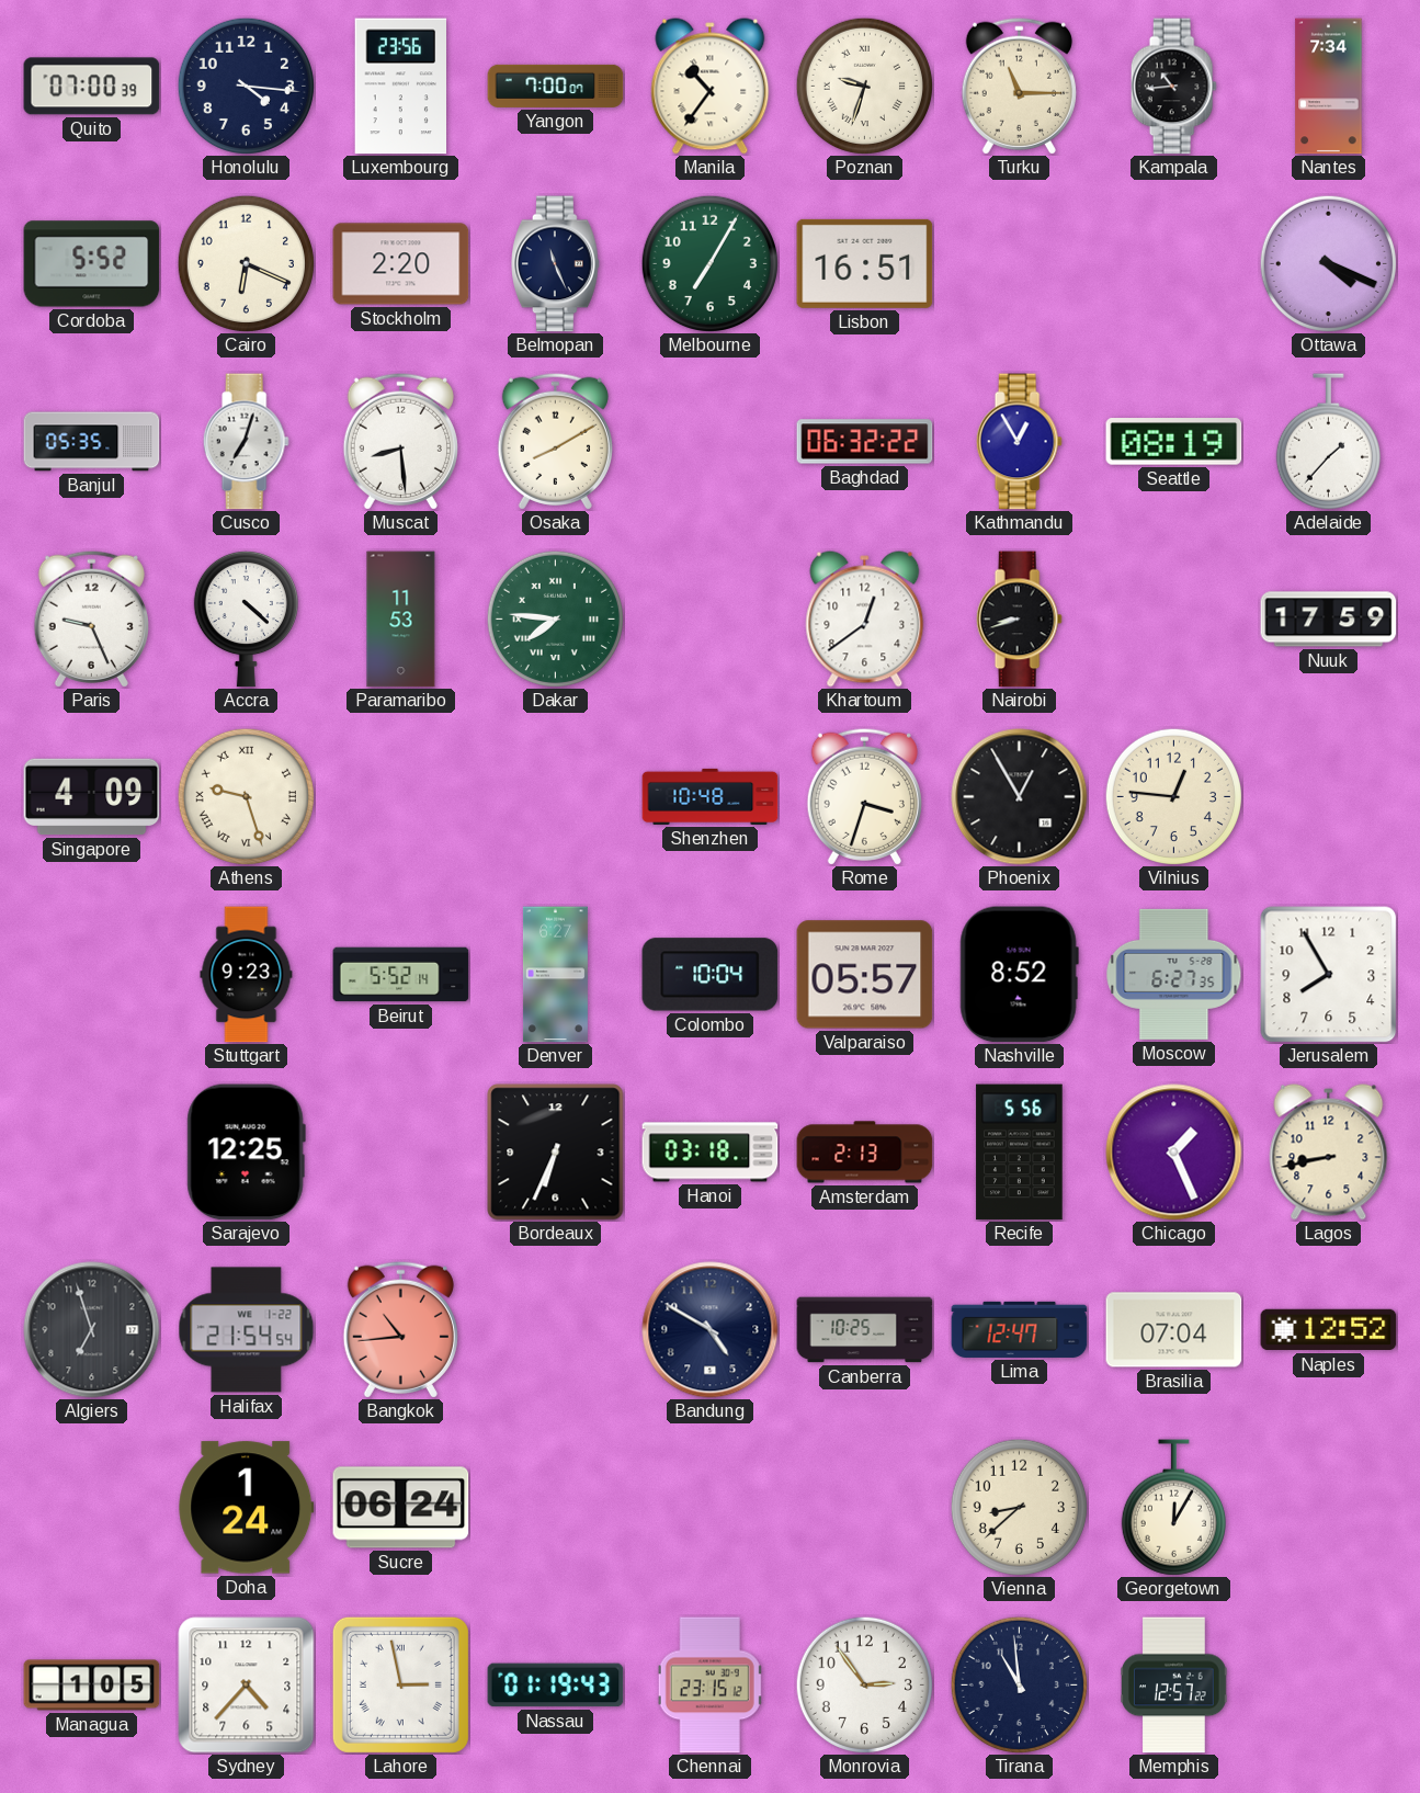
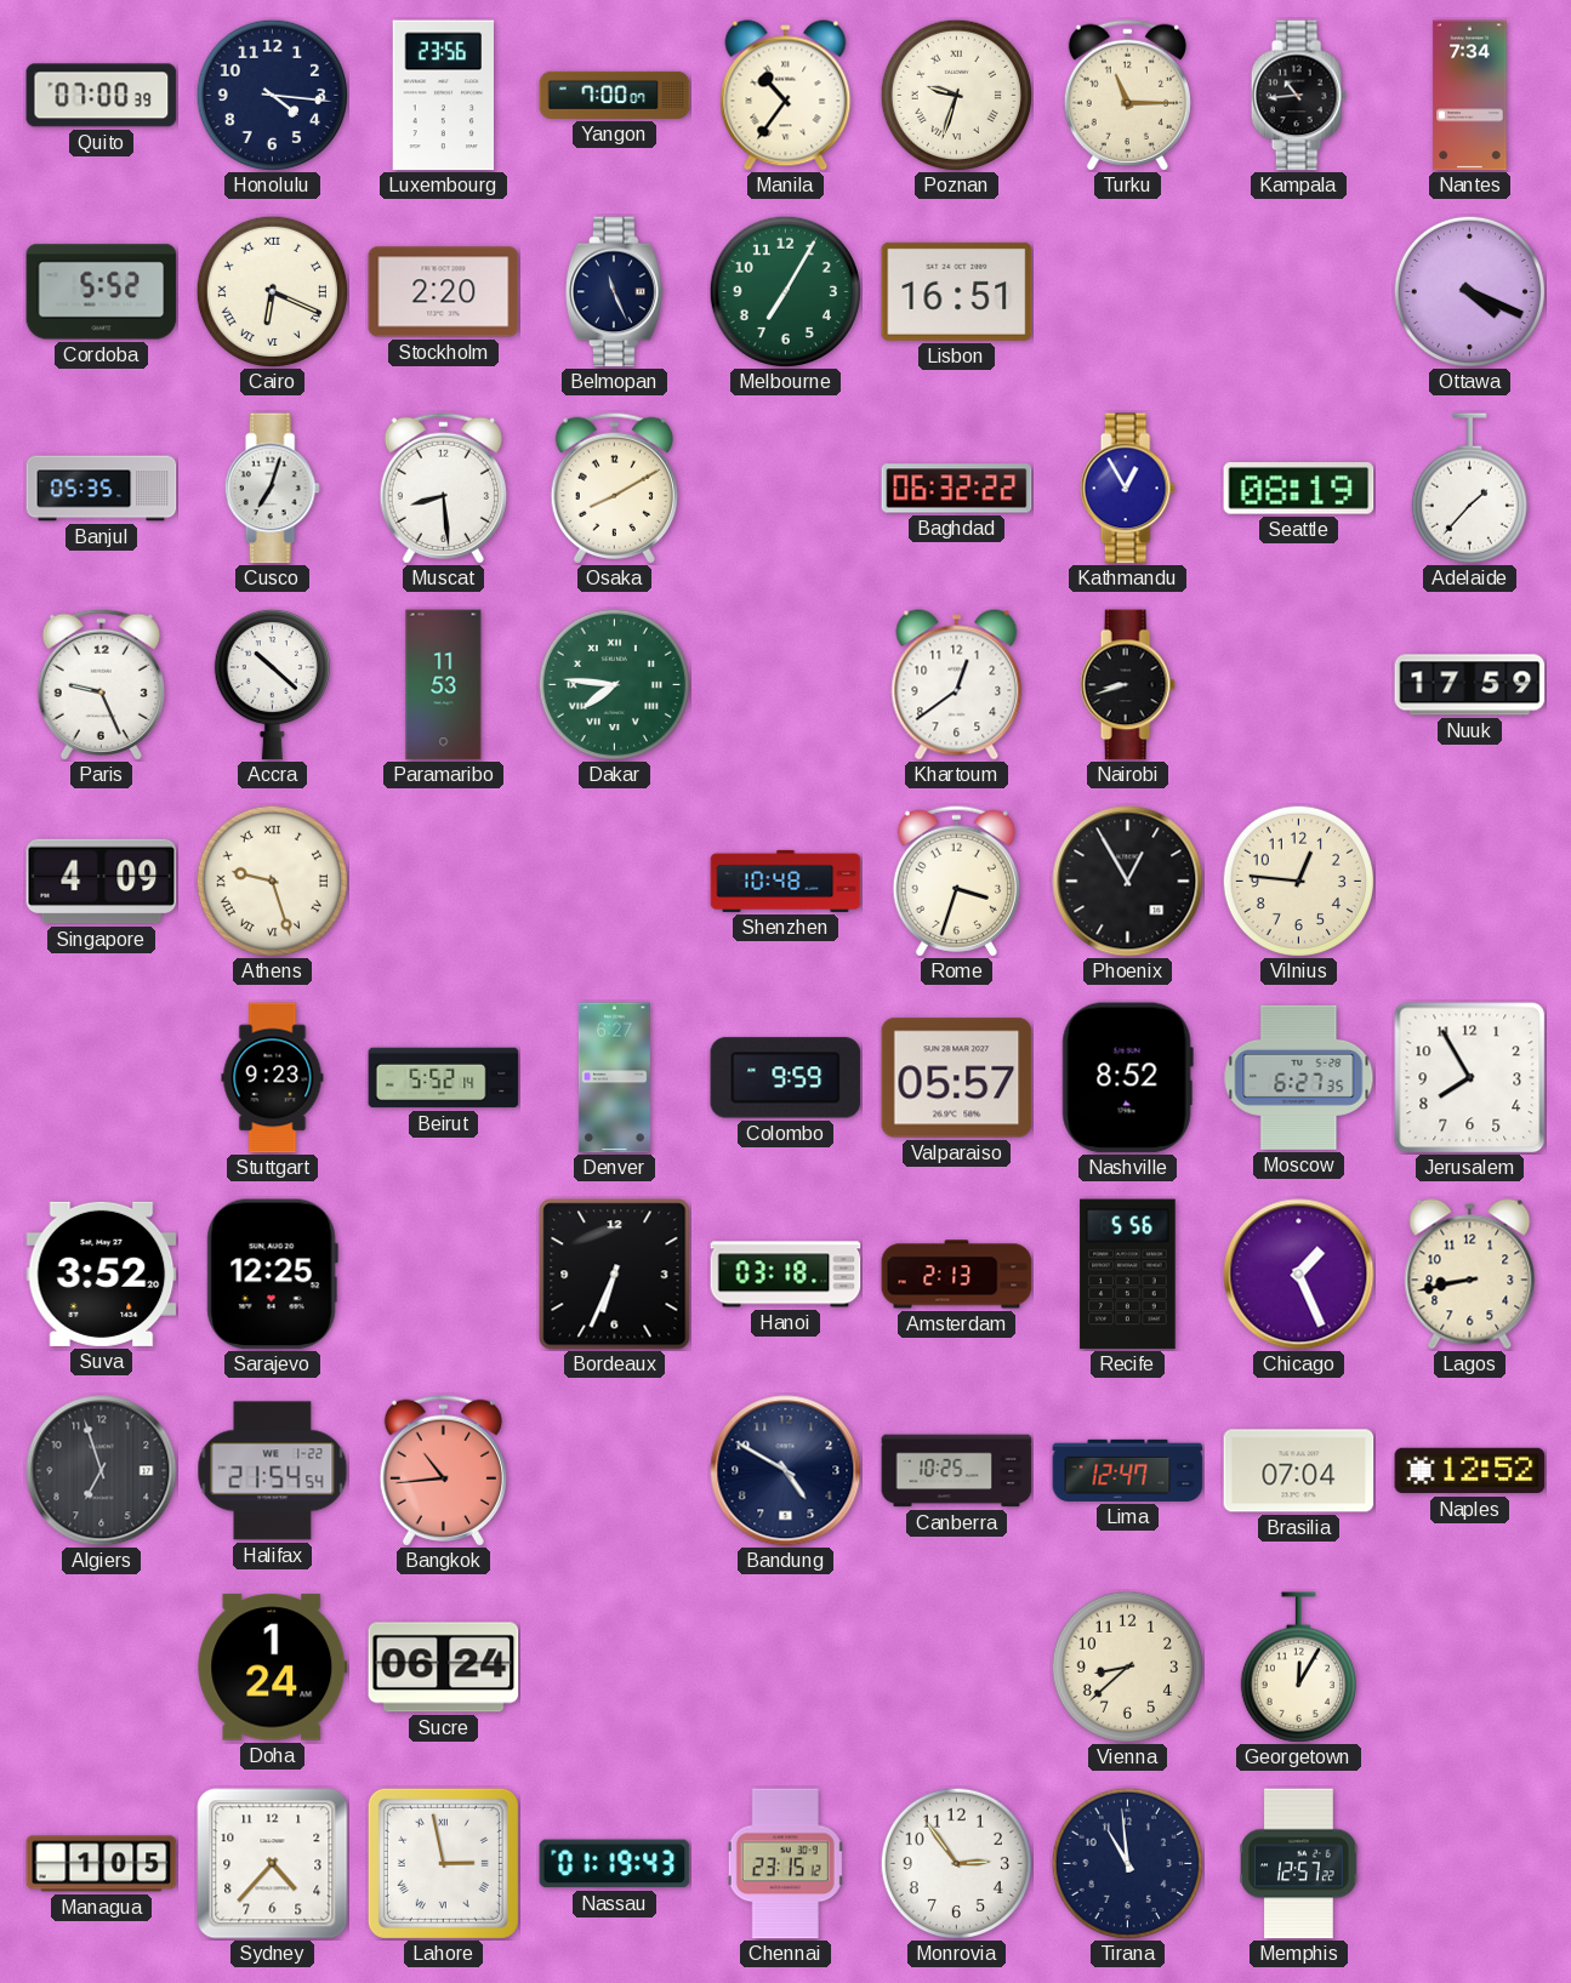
Cairo numerals: Arabic -> Roman
Accra: 4:22 -> 10:22
Colombo: 10:04 -> 9:59
Suva: none -> 3:52
